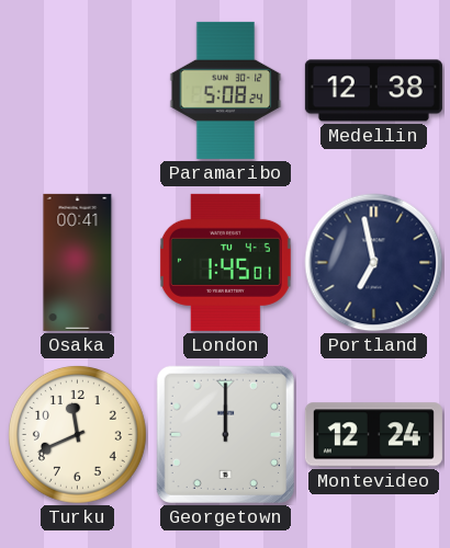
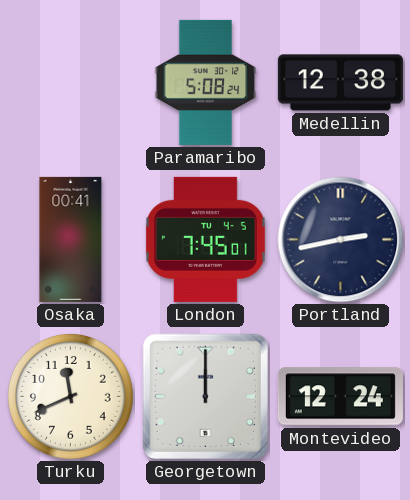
London: 1:45 -> 7:45
Portland: 6:58 -> 2:43
